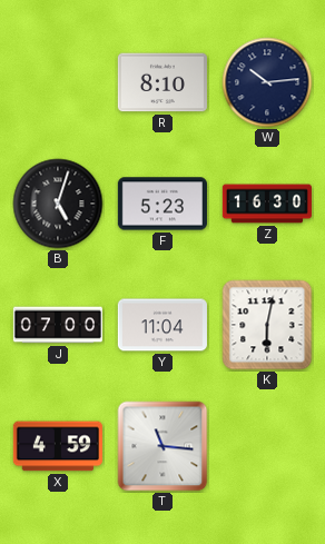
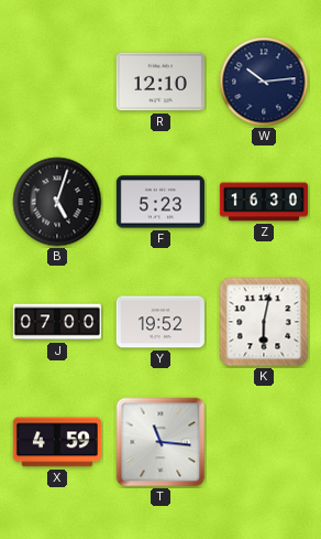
R: 8:10 -> 12:10
Y: 11:04 -> 19:52
